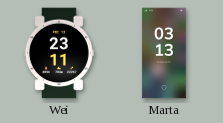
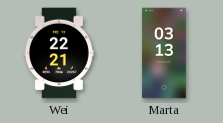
Wei: 23:11 -> 22:21
